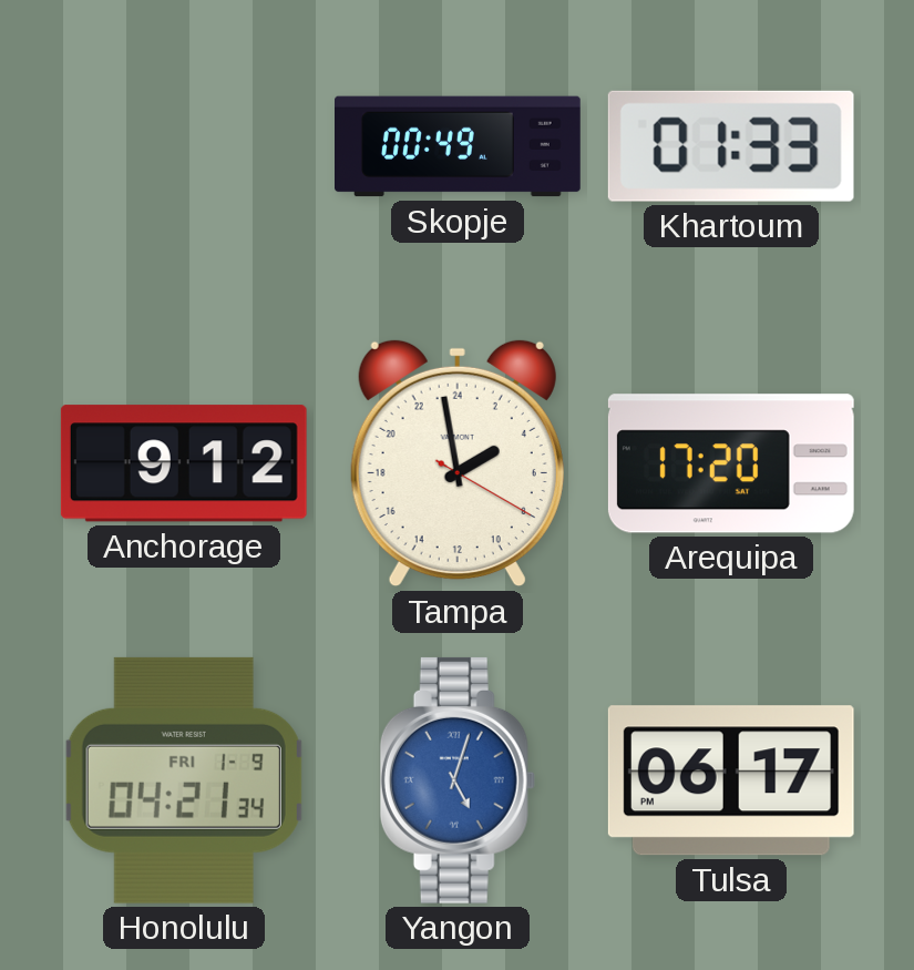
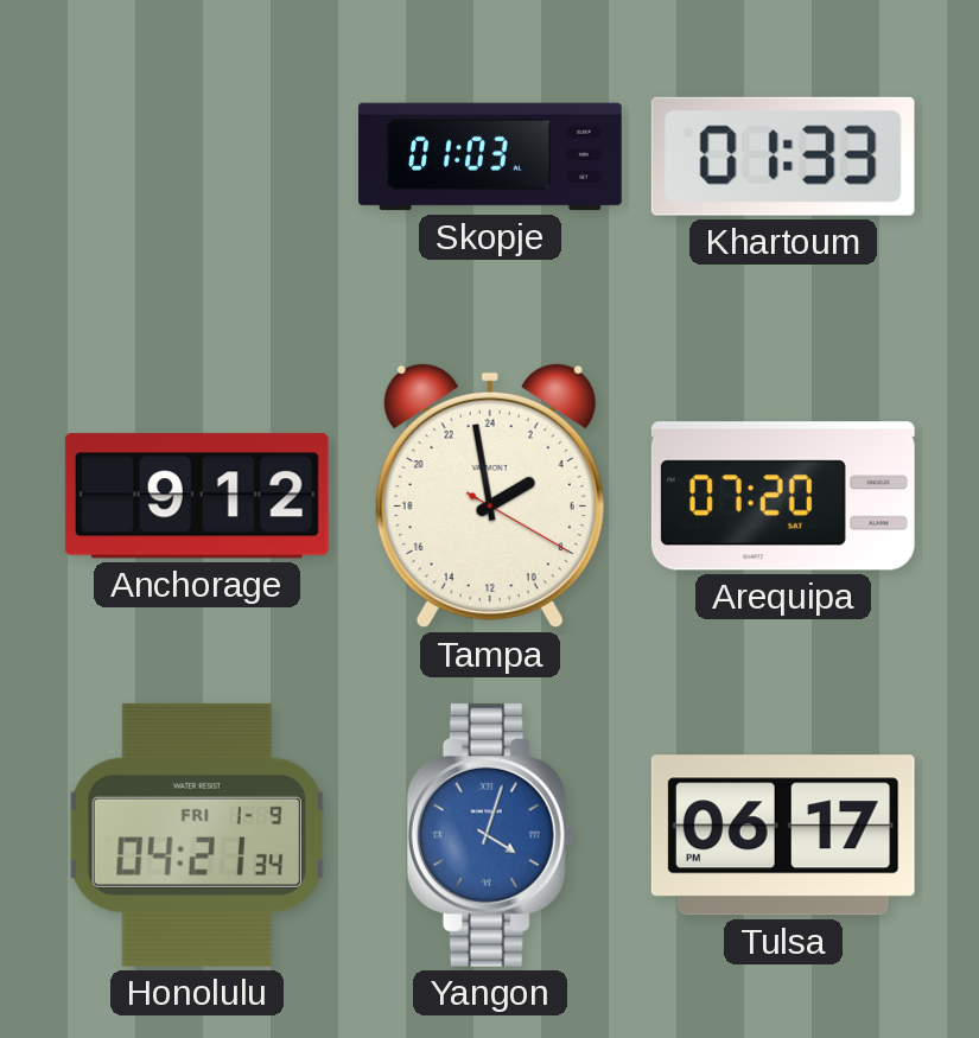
Skopje: 00:49 -> 01:03
Arequipa: 17:20 -> 07:20
Yangon: 5:03 -> 4:03
